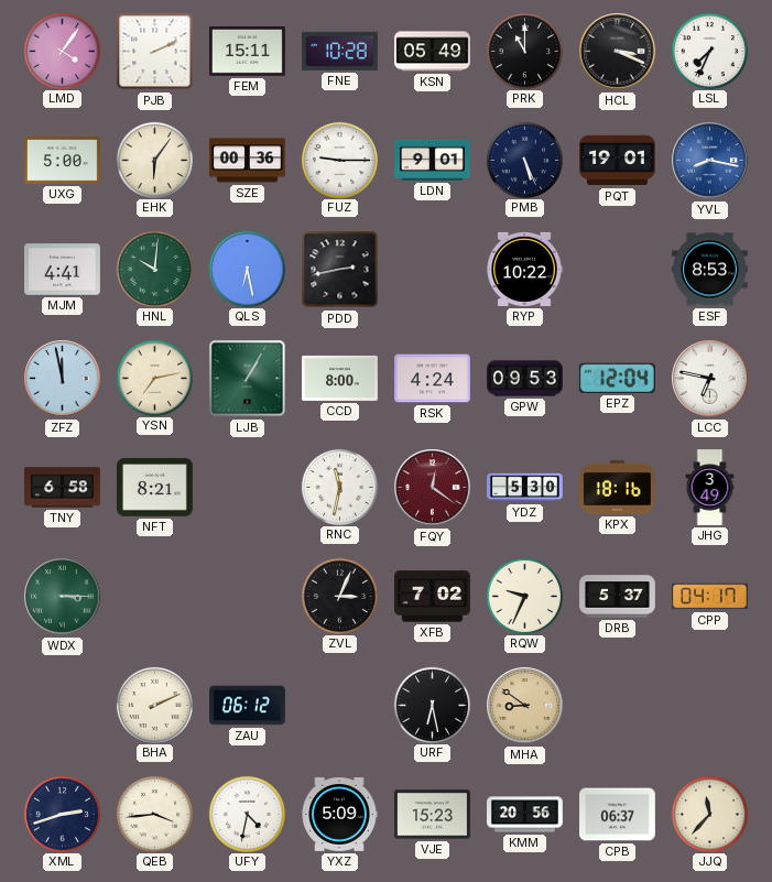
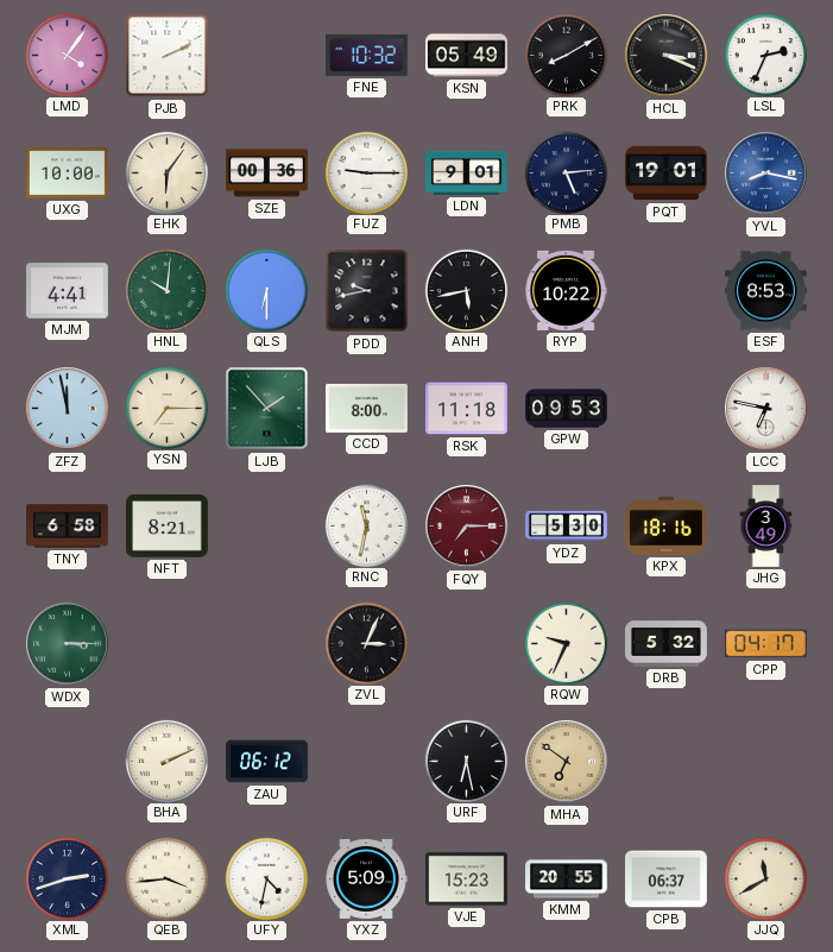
FEM: 15:11 -> none
FNE: 10:28 -> 10:32
PRK: 11:00 -> 8:10
LSL: 7:34 -> 2:34
UXG: 5:00 -> 10:00
PMB: 5:26 -> 5:14
QLS: 6:28 -> 6:30
PDD: 2:43 -> 9:43
ANH: none -> 5:43
YSN: 7:13 -> 7:15
LJB: 1:05 -> 1:53
RSK: 4:24 -> 11:18
EPZ: 12:04 -> none
FQY: 12:21 -> 7:15
XFB: 7:02 -> none
DRB: 5:37 -> 5:32
MHA: 8:51 -> 6:51
KMM: 20:56 -> 20:55
JJQ: 11:37 -> 11:40
